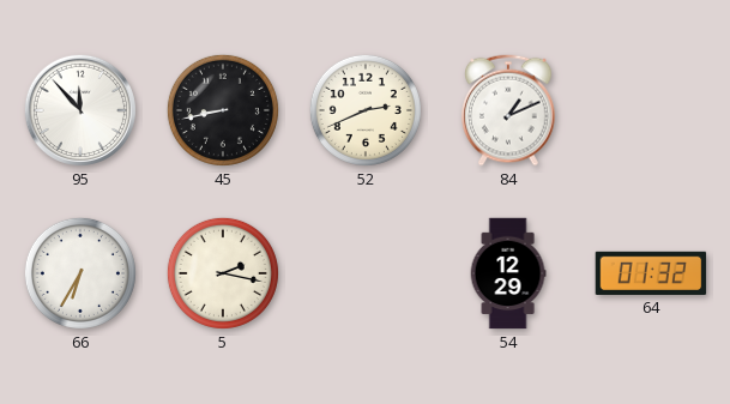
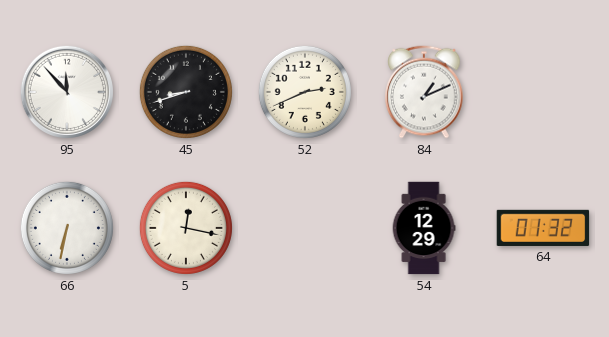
45: 8:43 -> 8:42
66: 6:35 -> 6:32
5: 2:17 -> 12:17
